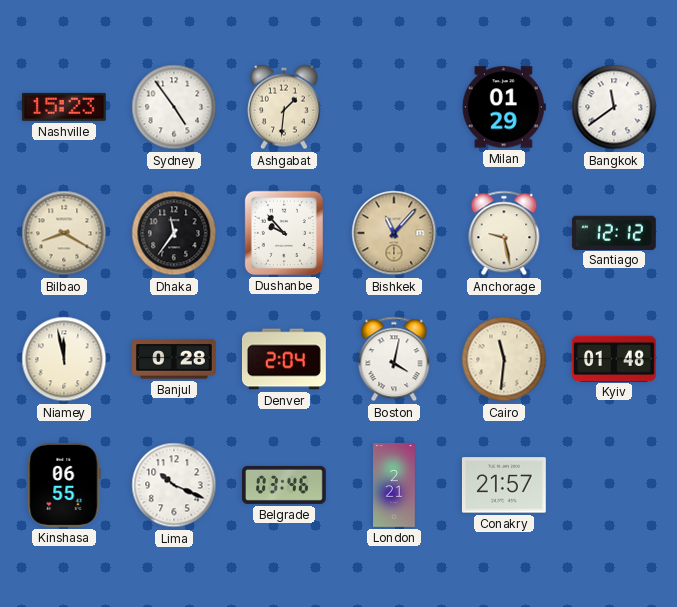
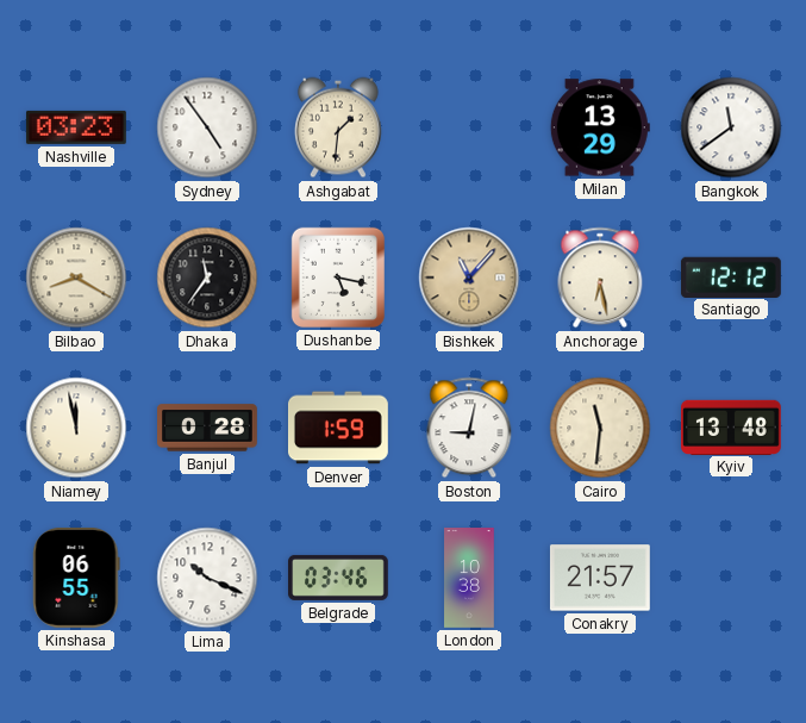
Nashville: 15:23 -> 03:23
Milan: 01:29 -> 13:29
Dushanbe: 9:53 -> 5:17
Anchorage: 9:28 -> 6:28
Denver: 2:04 -> 1:59
Boston: 4:02 -> 9:02
Kyiv: 01:48 -> 13:48
London: 2:21 -> 10:38
